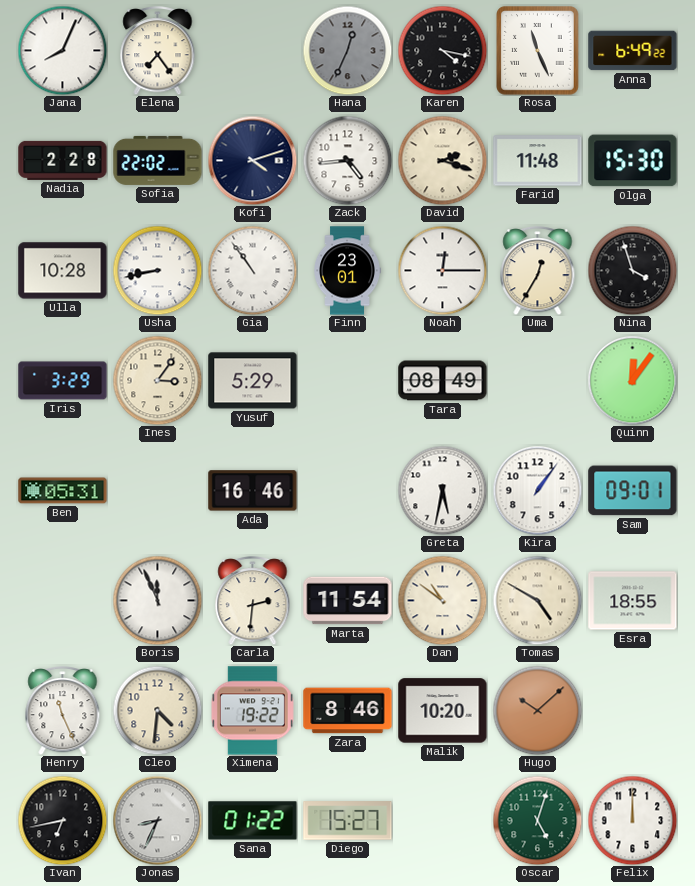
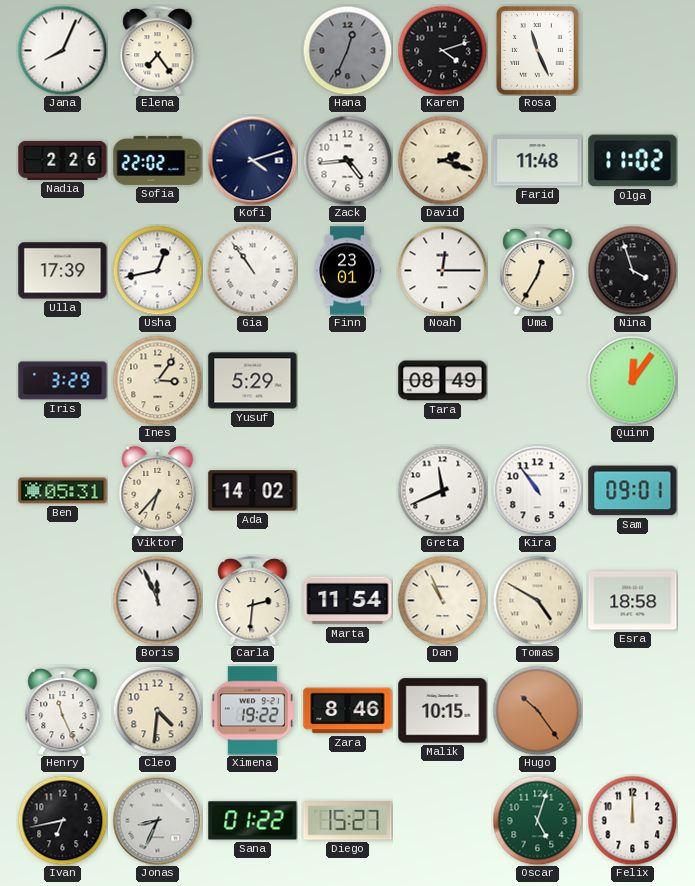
Karen: 4:17 -> 4:12
Anna: 6:49 -> none
Nadia: 2:28 -> 2:26
Olga: 15:30 -> 11:02
Ulla: 10:28 -> 17:39
Usha: 8:43 -> 12:43
Viktor: none -> 6:37
Ada: 16:46 -> 14:02
Greta: 5:32 -> 11:41
Kira: 1:06 -> 10:54
Dan: 10:51 -> 10:56
Esra: 18:55 -> 18:58
Malik: 10:20 -> 10:15
Hugo: 10:08 -> 10:24
